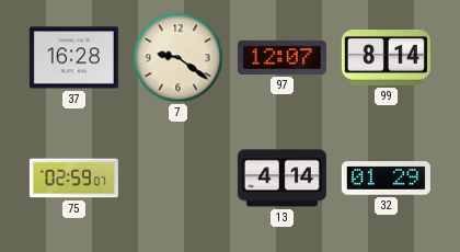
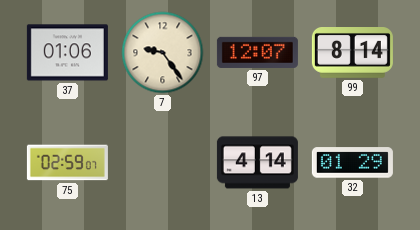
37: 16:28 -> 01:06
7: 9:21 -> 9:24
